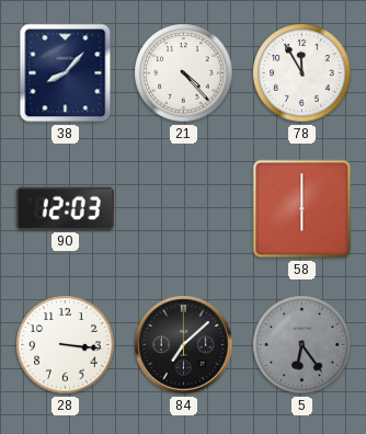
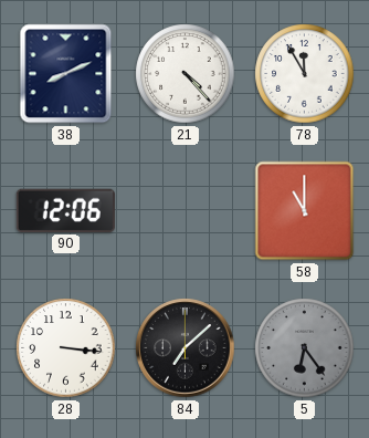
38: 8:07 -> 8:11
90: 12:03 -> 12:06
58: 6:00 -> 11:00
